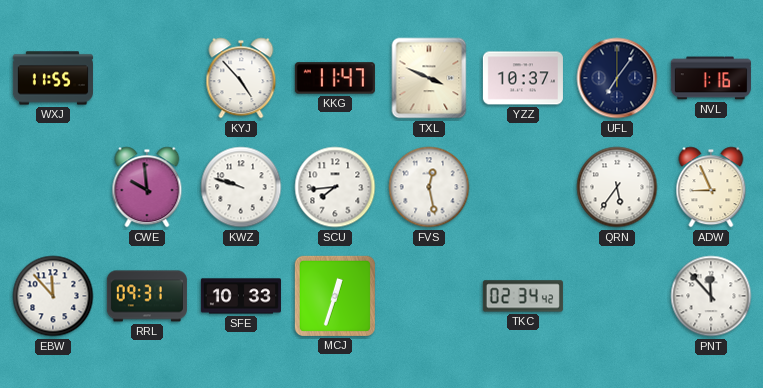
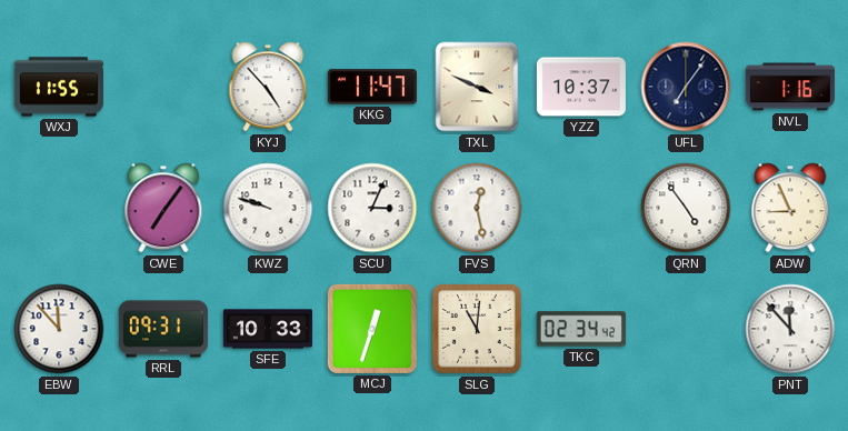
CWE: 9:59 -> 7:06
SCU: 7:44 -> 3:04
QRN: 5:36 -> 4:54
SLG: none -> 11:01
